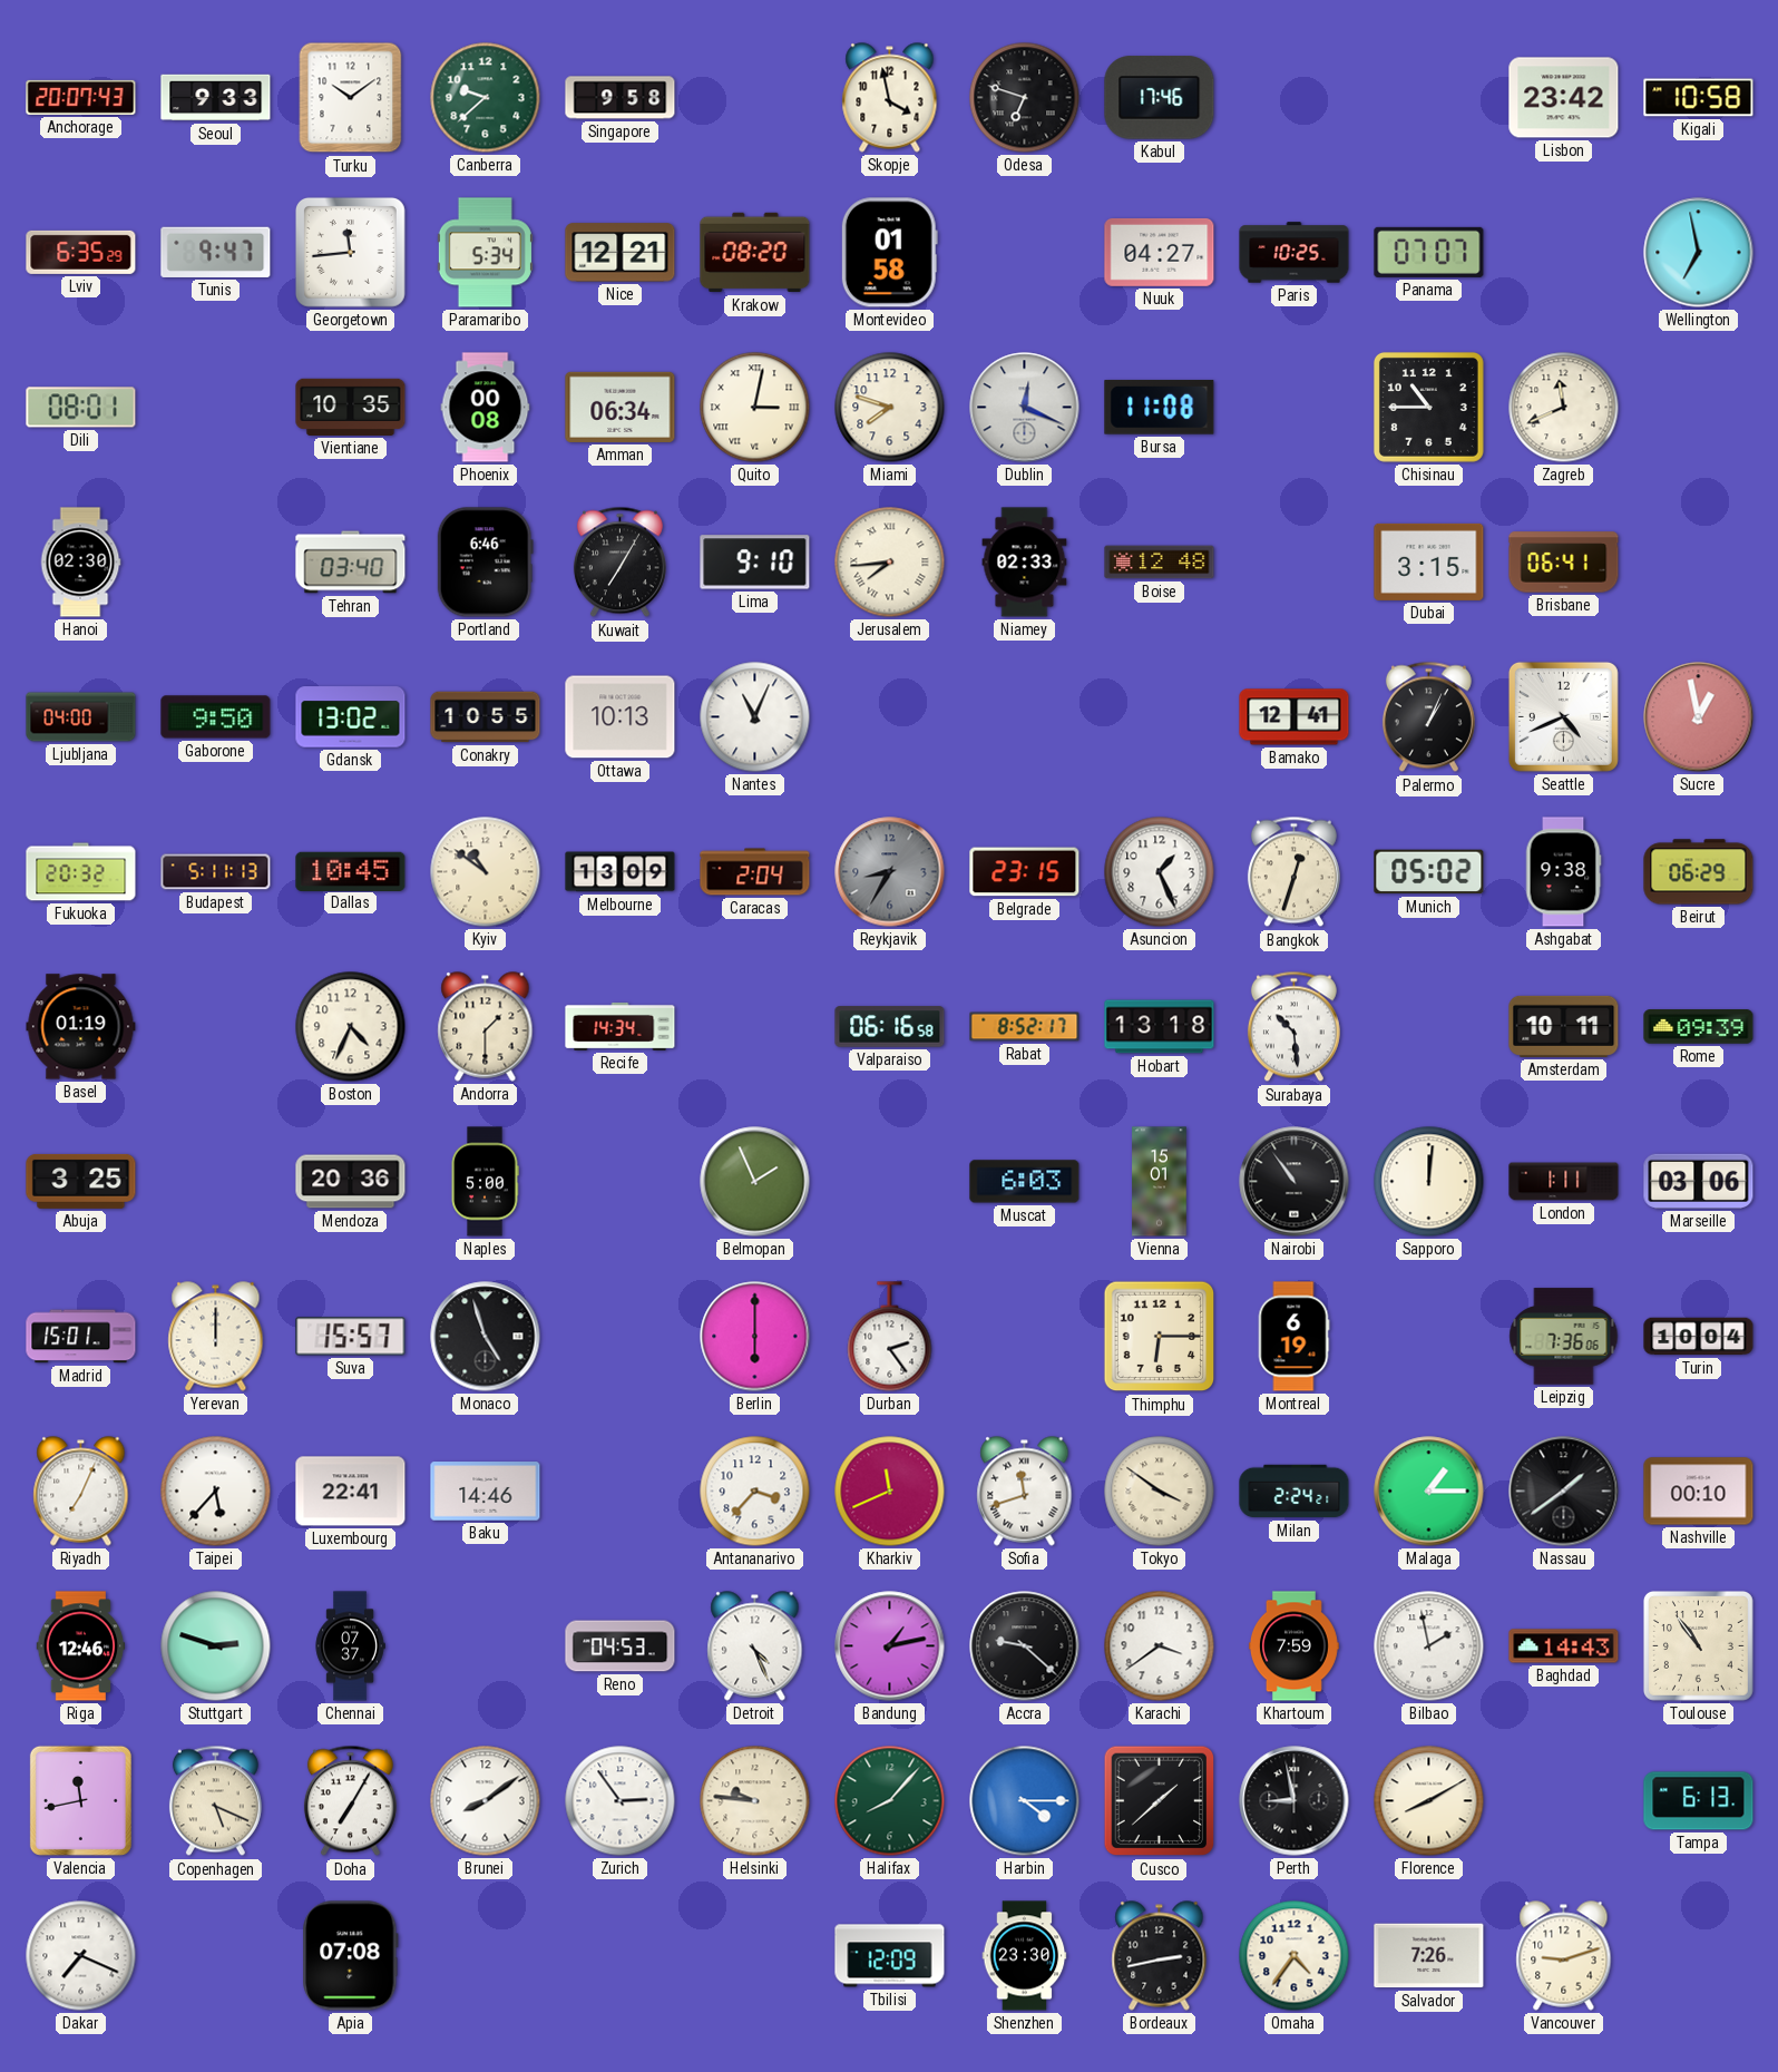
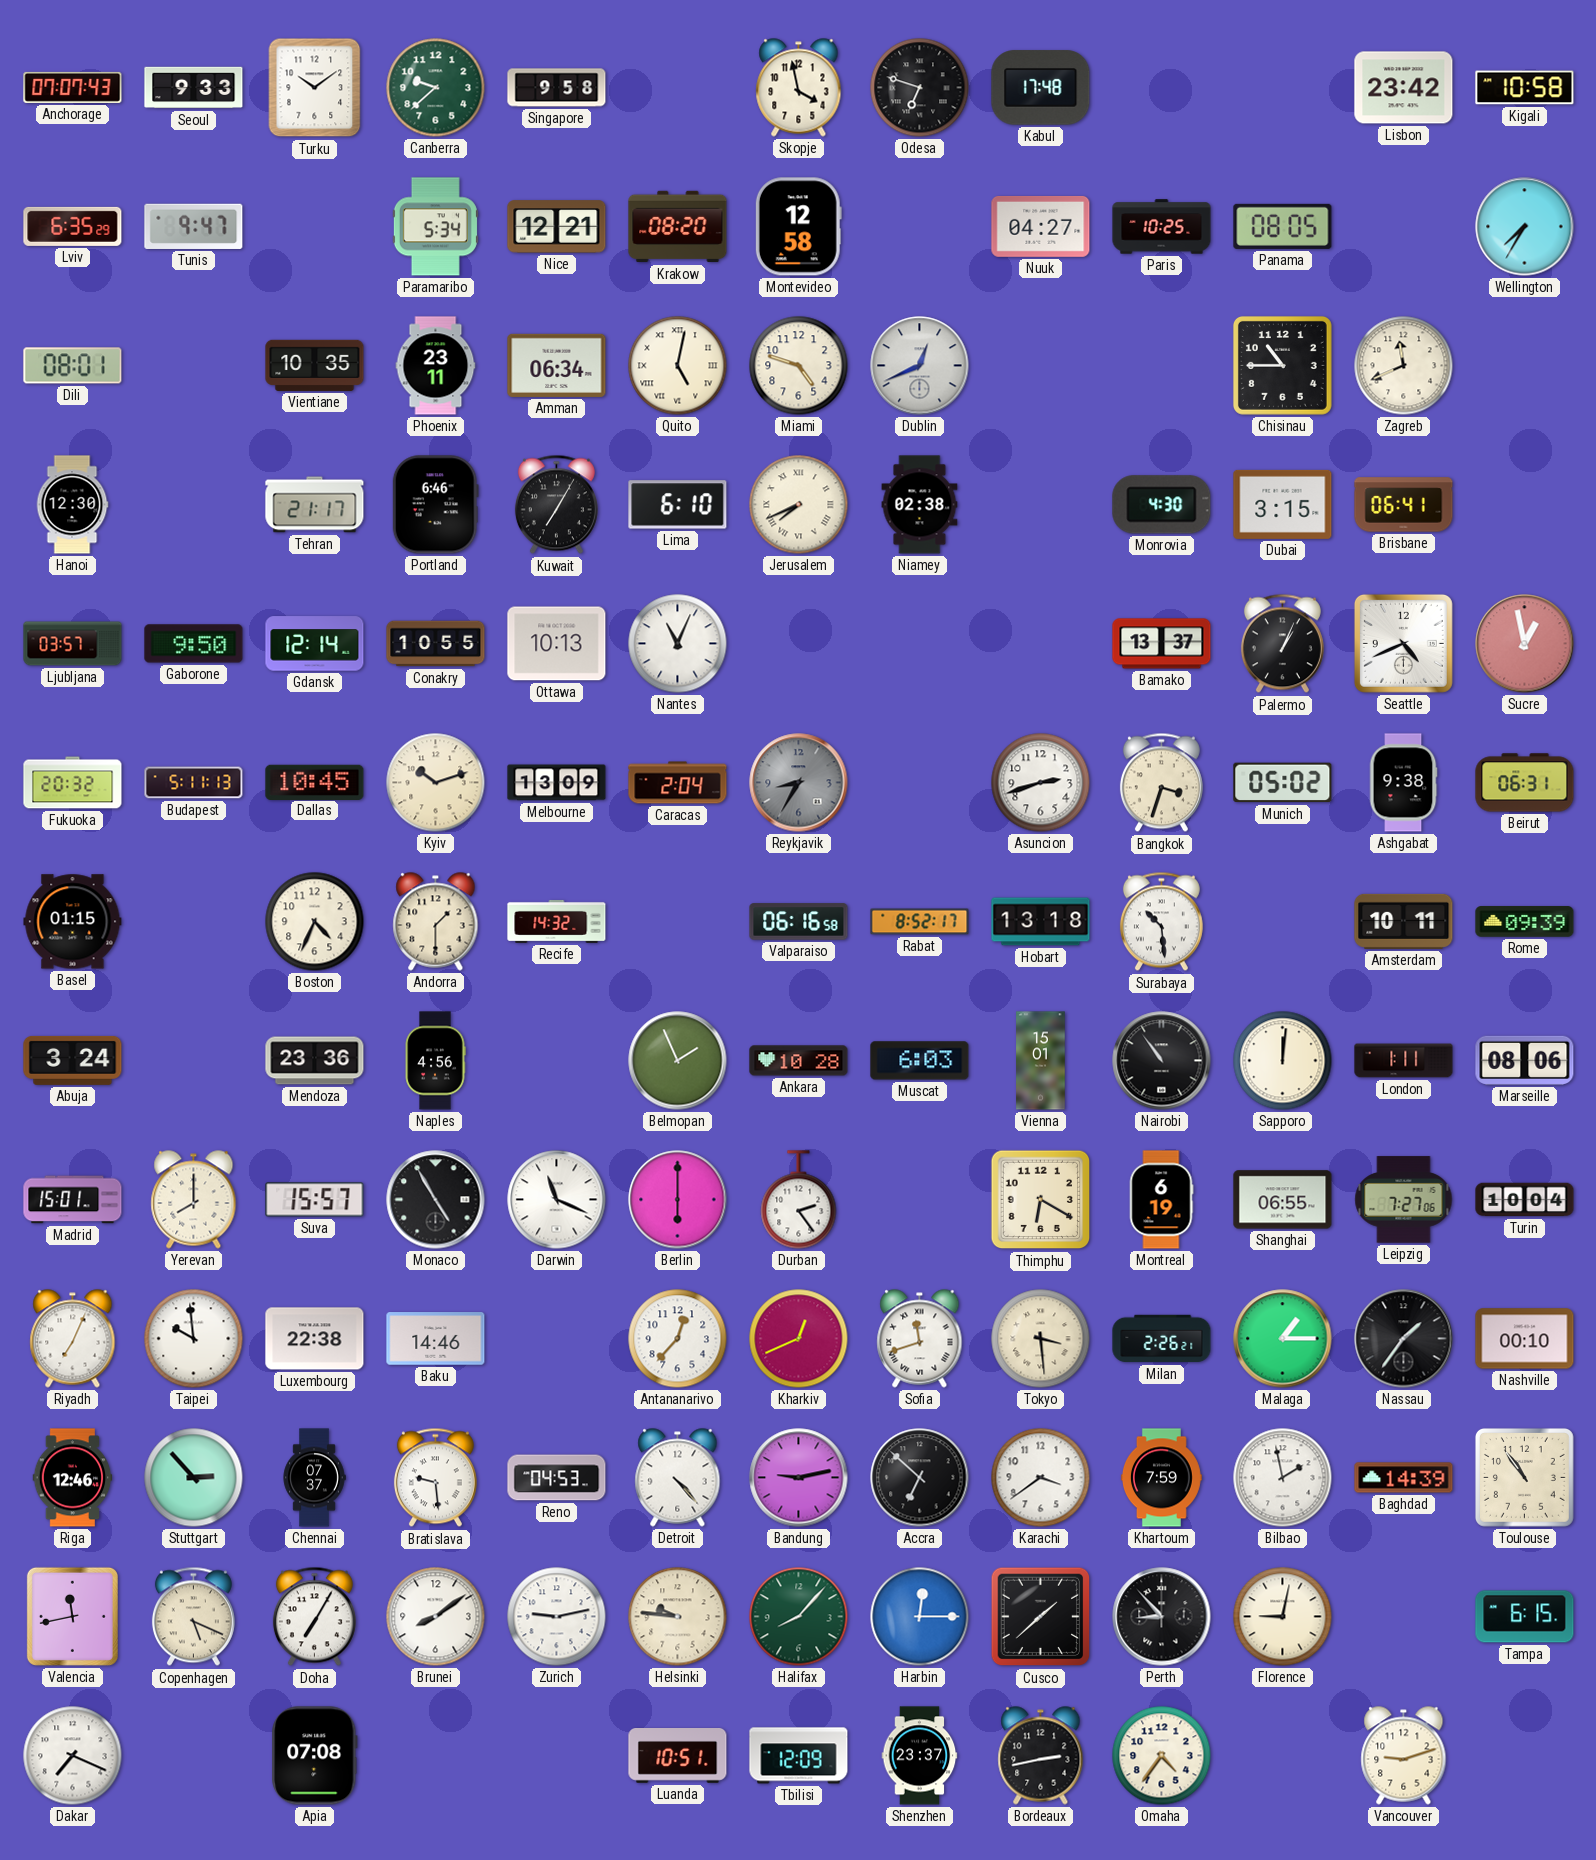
Anchorage: 20:07 -> 07:07
Kabul: 17:46 -> 17:48
Georgetown: 11:44 -> none
Montevideo: 01:58 -> 12:58
Panama: 07:07 -> 08:05
Wellington: 6:58 -> 7:35
Phoenix: 00:08 -> 23:11
Quito: 3:02 -> 5:02
Miami: 7:48 -> 4:48
Dublin: 12:19 -> 12:41
Bursa: 11:08 -> none
Hanoi: 02:30 -> 12:30
Tehran: 03:40 -> 21:17
Lima: 9:10 -> 6:10
Jerusalem: 7:44 -> 7:41
Niamey: 02:33 -> 02:38
Boise: 12:48 -> none
Monrovia: none -> 4:30
Ljubljana: 04:00 -> 03:57
Gdansk: 13:02 -> 12:14
Bamako: 12:41 -> 13:37
Kyiv: 10:51 -> 10:12
Belgrade: 23:15 -> none
Asuncion: 1:26 -> 2:42
Bangkok: 12:33 -> 3:33
Beirut: 06:29 -> 06:31
Basel: 01:19 -> 01:15
Recife: 14:34 -> 14:32
Abuja: 3:25 -> 3:24
Mendoza: 20:36 -> 23:36
Naples: 5:00 -> 4:56
Ankara: none -> 10:28
Marseille: 03:06 -> 08:06
Yerevan: 12:00 -> 8:00
Monaco: 4:57 -> 4:55
Darwin: none -> 11:19
Thimphu: 6:15 -> 6:20
Shanghai: none -> 06:55
Leipzig: 7:36 -> 7:27
Taipei: 5:37 -> 9:59
Luxembourg: 22:41 -> 22:38
Antananarivo: 3:37 -> 12:37
Kharkiv: 11:41 -> 12:41
Tokyo: 3:51 -> 3:29
Milan: 2:24 -> 2:26
Nassau: 1:39 -> 1:36
Stuttgart: 2:48 -> 2:53
Bratislava: none -> 9:29
Detroit: 4:26 -> 4:23
Bandung: 1:13 -> 9:13
Accra: 9:22 -> 6:52
Baghdad: 14:43 -> 14:39
Zurich: 2:54 -> 9:13
Harbin: 4:15 -> 12:15
Perth: 8:58 -> 8:53
Florence: 8:10 -> 9:02
Tampa: 6:13 -> 6:15
Luanda: none -> 10:51
Shenzhen: 23:30 -> 23:37
Salvador: 7:26 -> none
